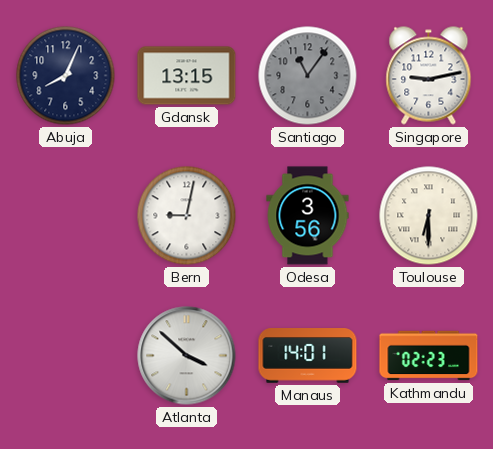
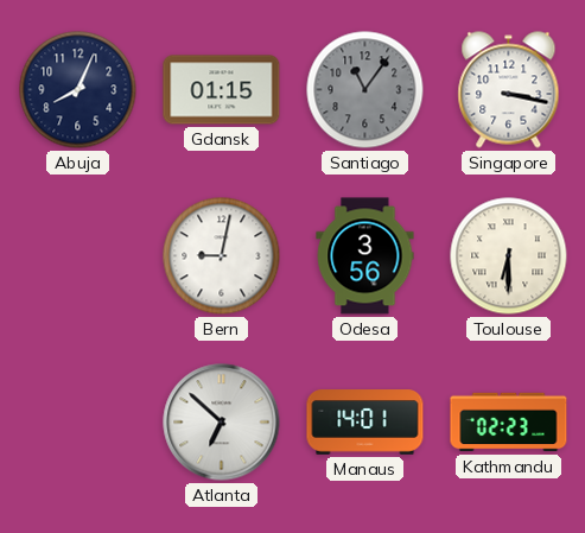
Gdansk: 13:15 -> 01:15
Singapore: 9:13 -> 3:17
Atlanta: 3:52 -> 6:52
